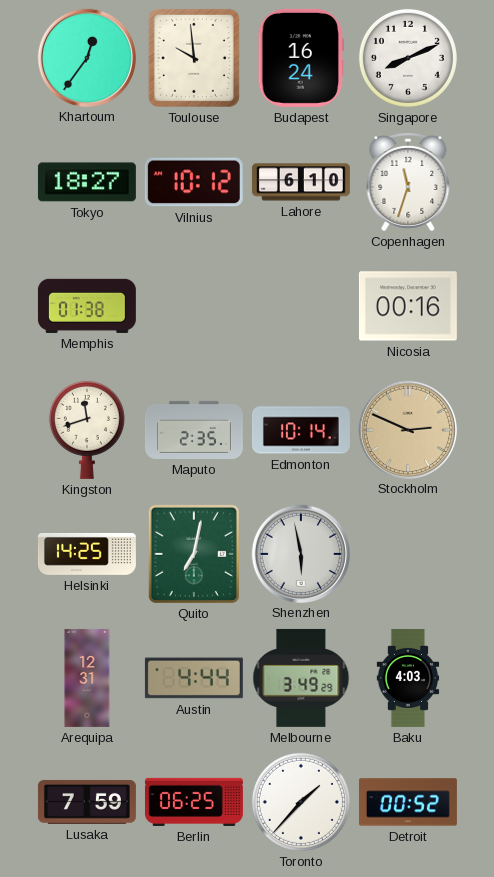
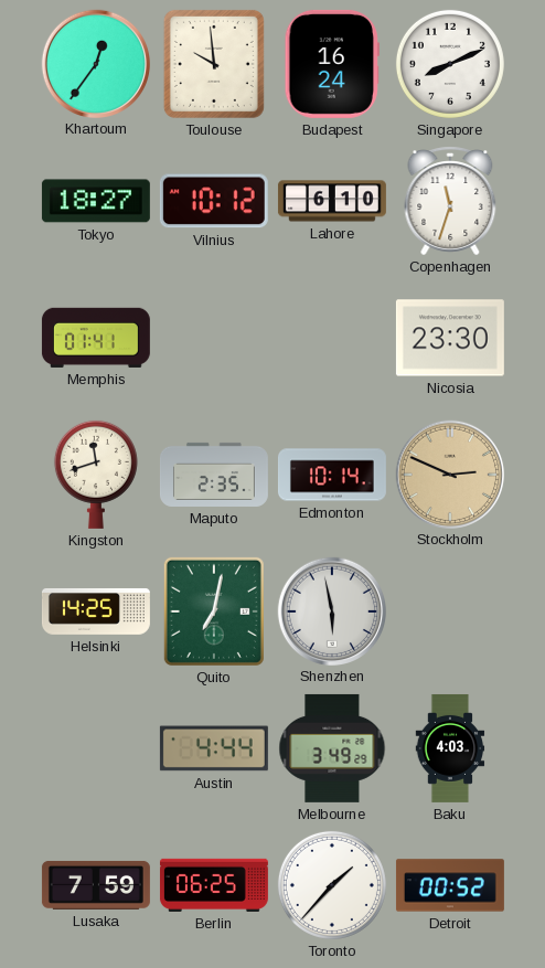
Memphis: 01:38 -> 01:41
Nicosia: 00:16 -> 23:30
Arequipa: 12:31 -> none
